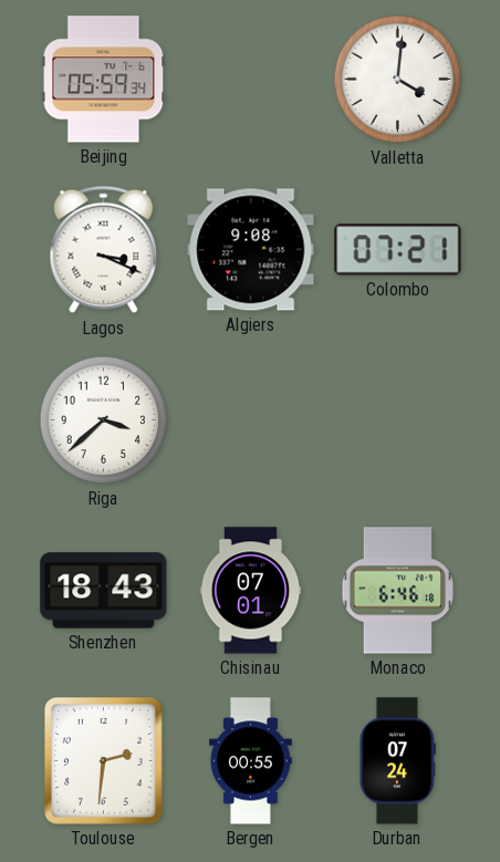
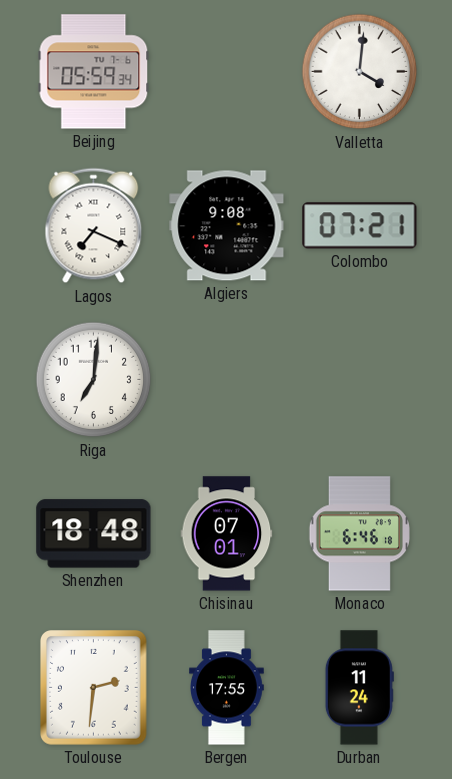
Lagos: 3:19 -> 7:19
Riga: 3:38 -> 7:01
Shenzhen: 18:43 -> 18:48
Bergen: 00:55 -> 17:55
Durban: 07:24 -> 11:24
